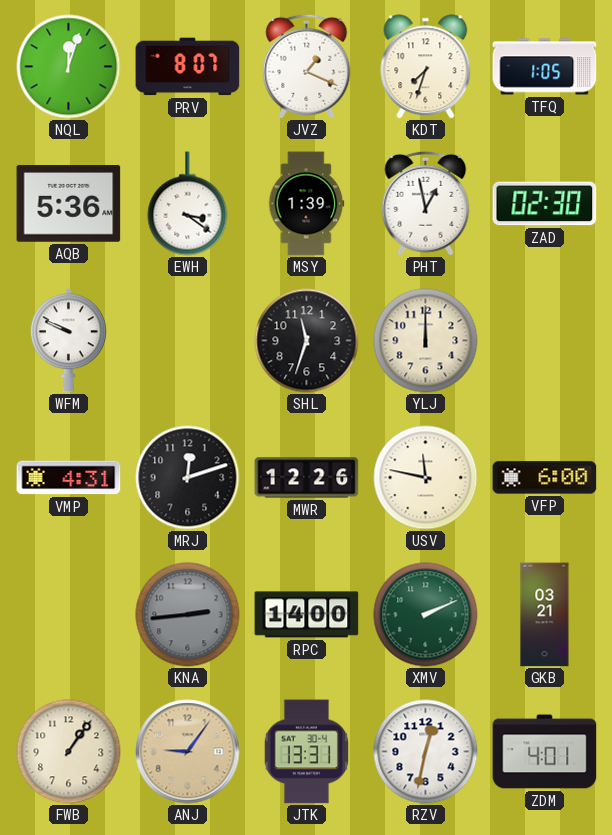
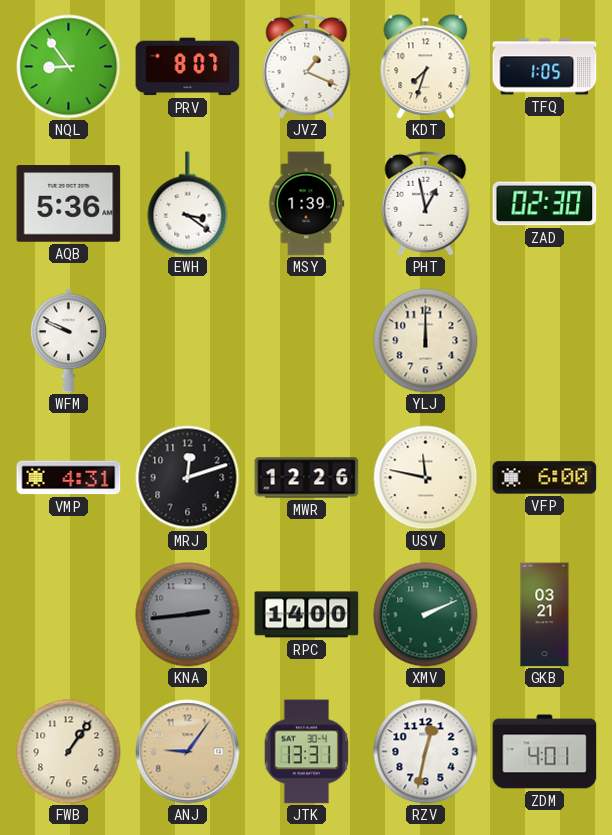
NQL: 12:03 -> 8:54
SHL: 11:33 -> none
